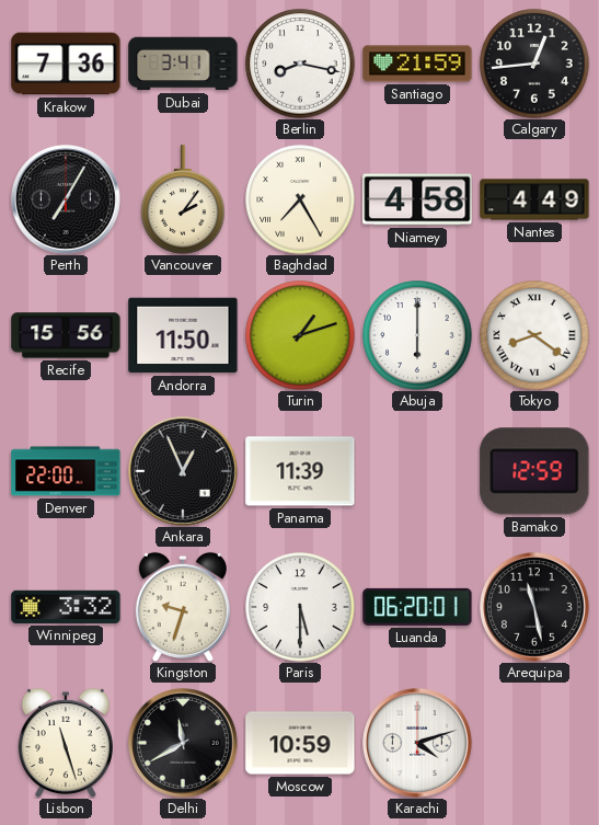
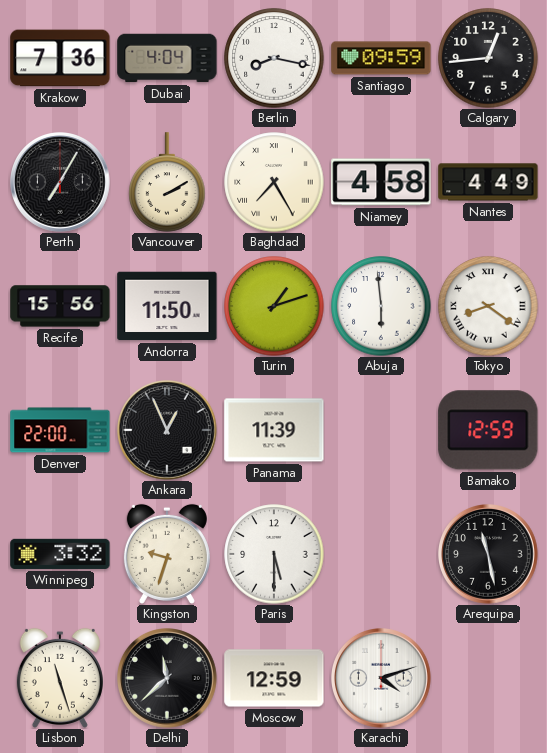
Dubai: 3:41 -> 4:04
Santiago: 21:59 -> 09:59
Vancouver: 2:06 -> 2:10
Abuja: 6:00 -> 5:59
Luanda: 06:20 -> none
Delhi: 11:40 -> 11:38
Moscow: 10:59 -> 12:59
